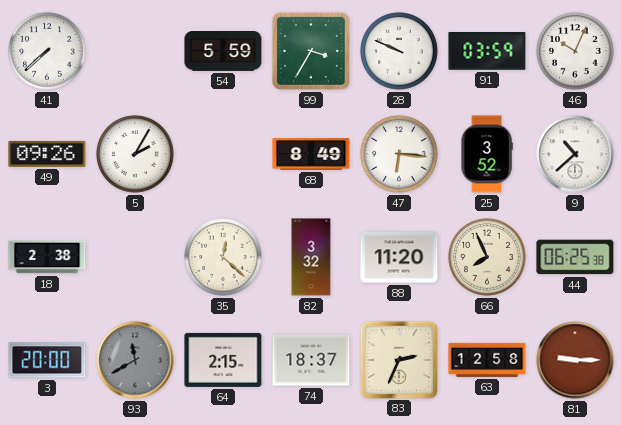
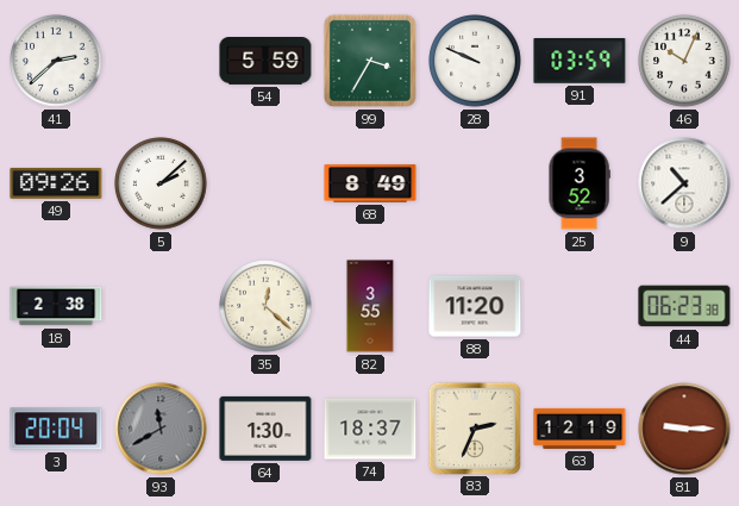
41: 7:38 -> 2:38
5: 2:05 -> 2:08
47: 6:16 -> none
82: 3:32 -> 3:55
66: 7:56 -> none
44: 06:25 -> 06:23
3: 20:00 -> 20:04
64: 2:15 -> 1:30
63: 12:58 -> 12:19
